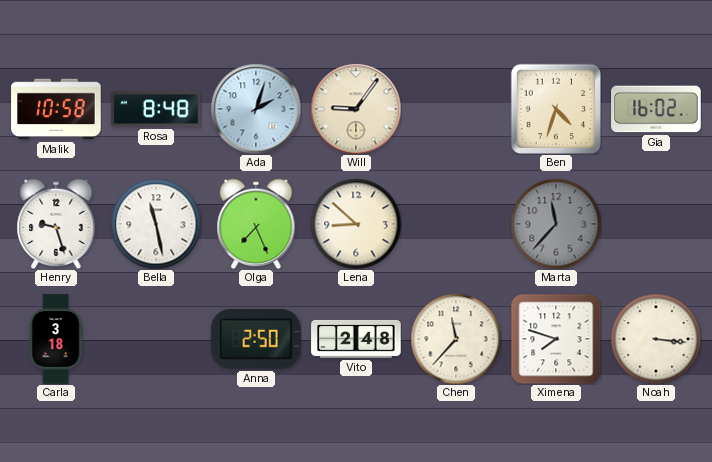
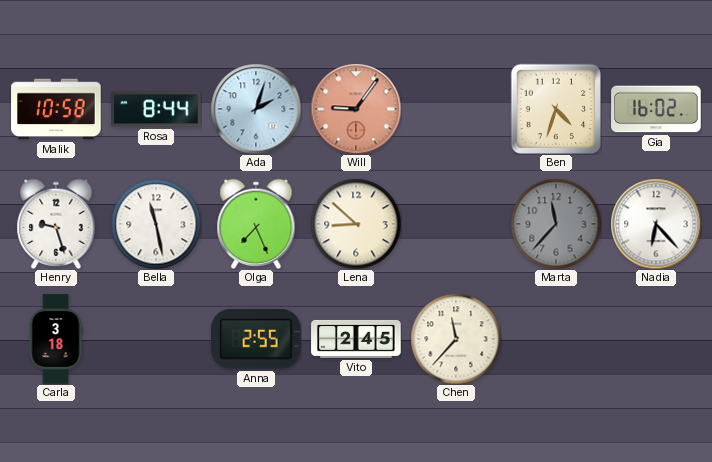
Rosa: 8:48 -> 8:44
Will dial: cream -> salmon
Nadia: none -> 6:23
Anna: 2:50 -> 2:55
Vito: 2:48 -> 2:45
Ximena: 7:48 -> none
Noah: 3:16 -> none
